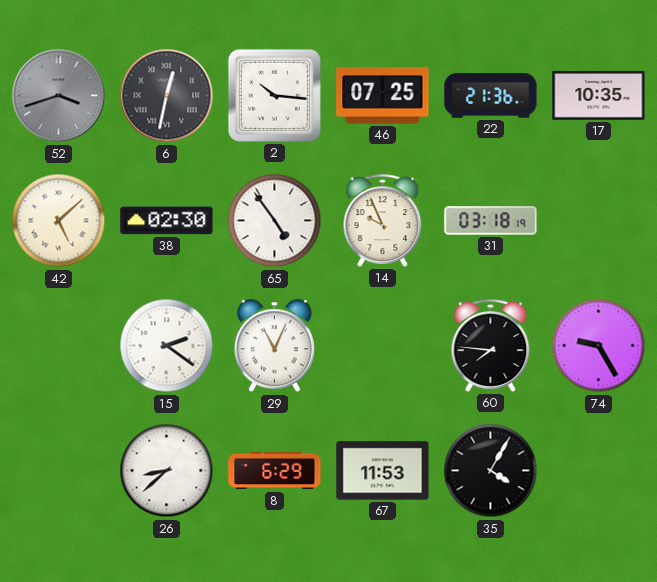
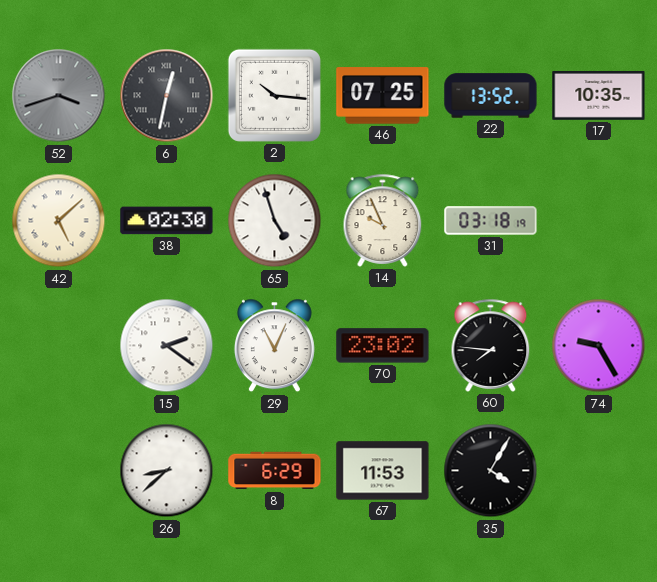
22: 21:36 -> 13:52
65: 4:54 -> 4:57
70: none -> 23:02
